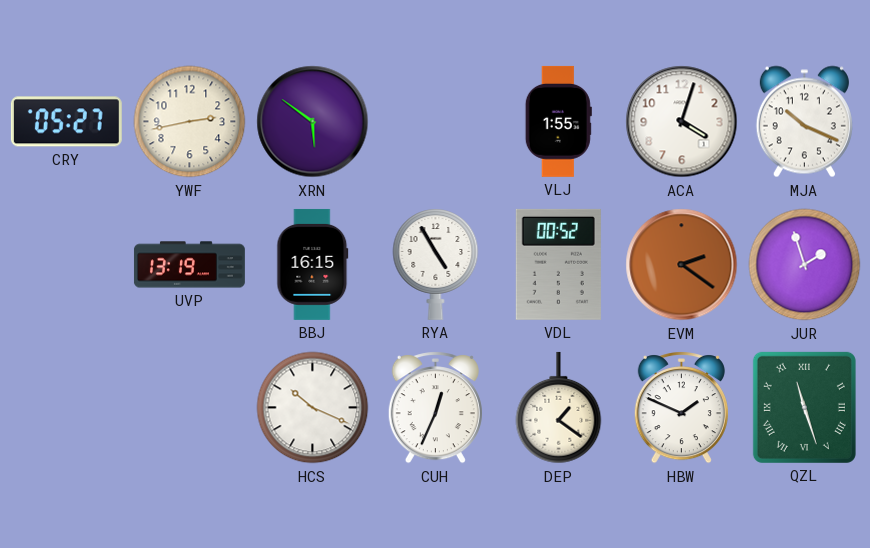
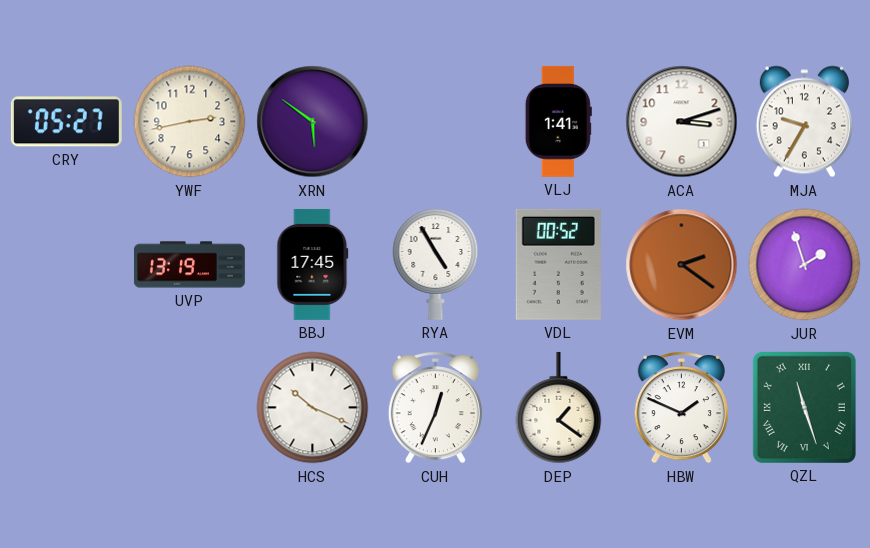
VLJ: 1:55 -> 1:41
ACA: 4:03 -> 3:12
MJA: 10:19 -> 9:35
BBJ: 16:15 -> 17:45
